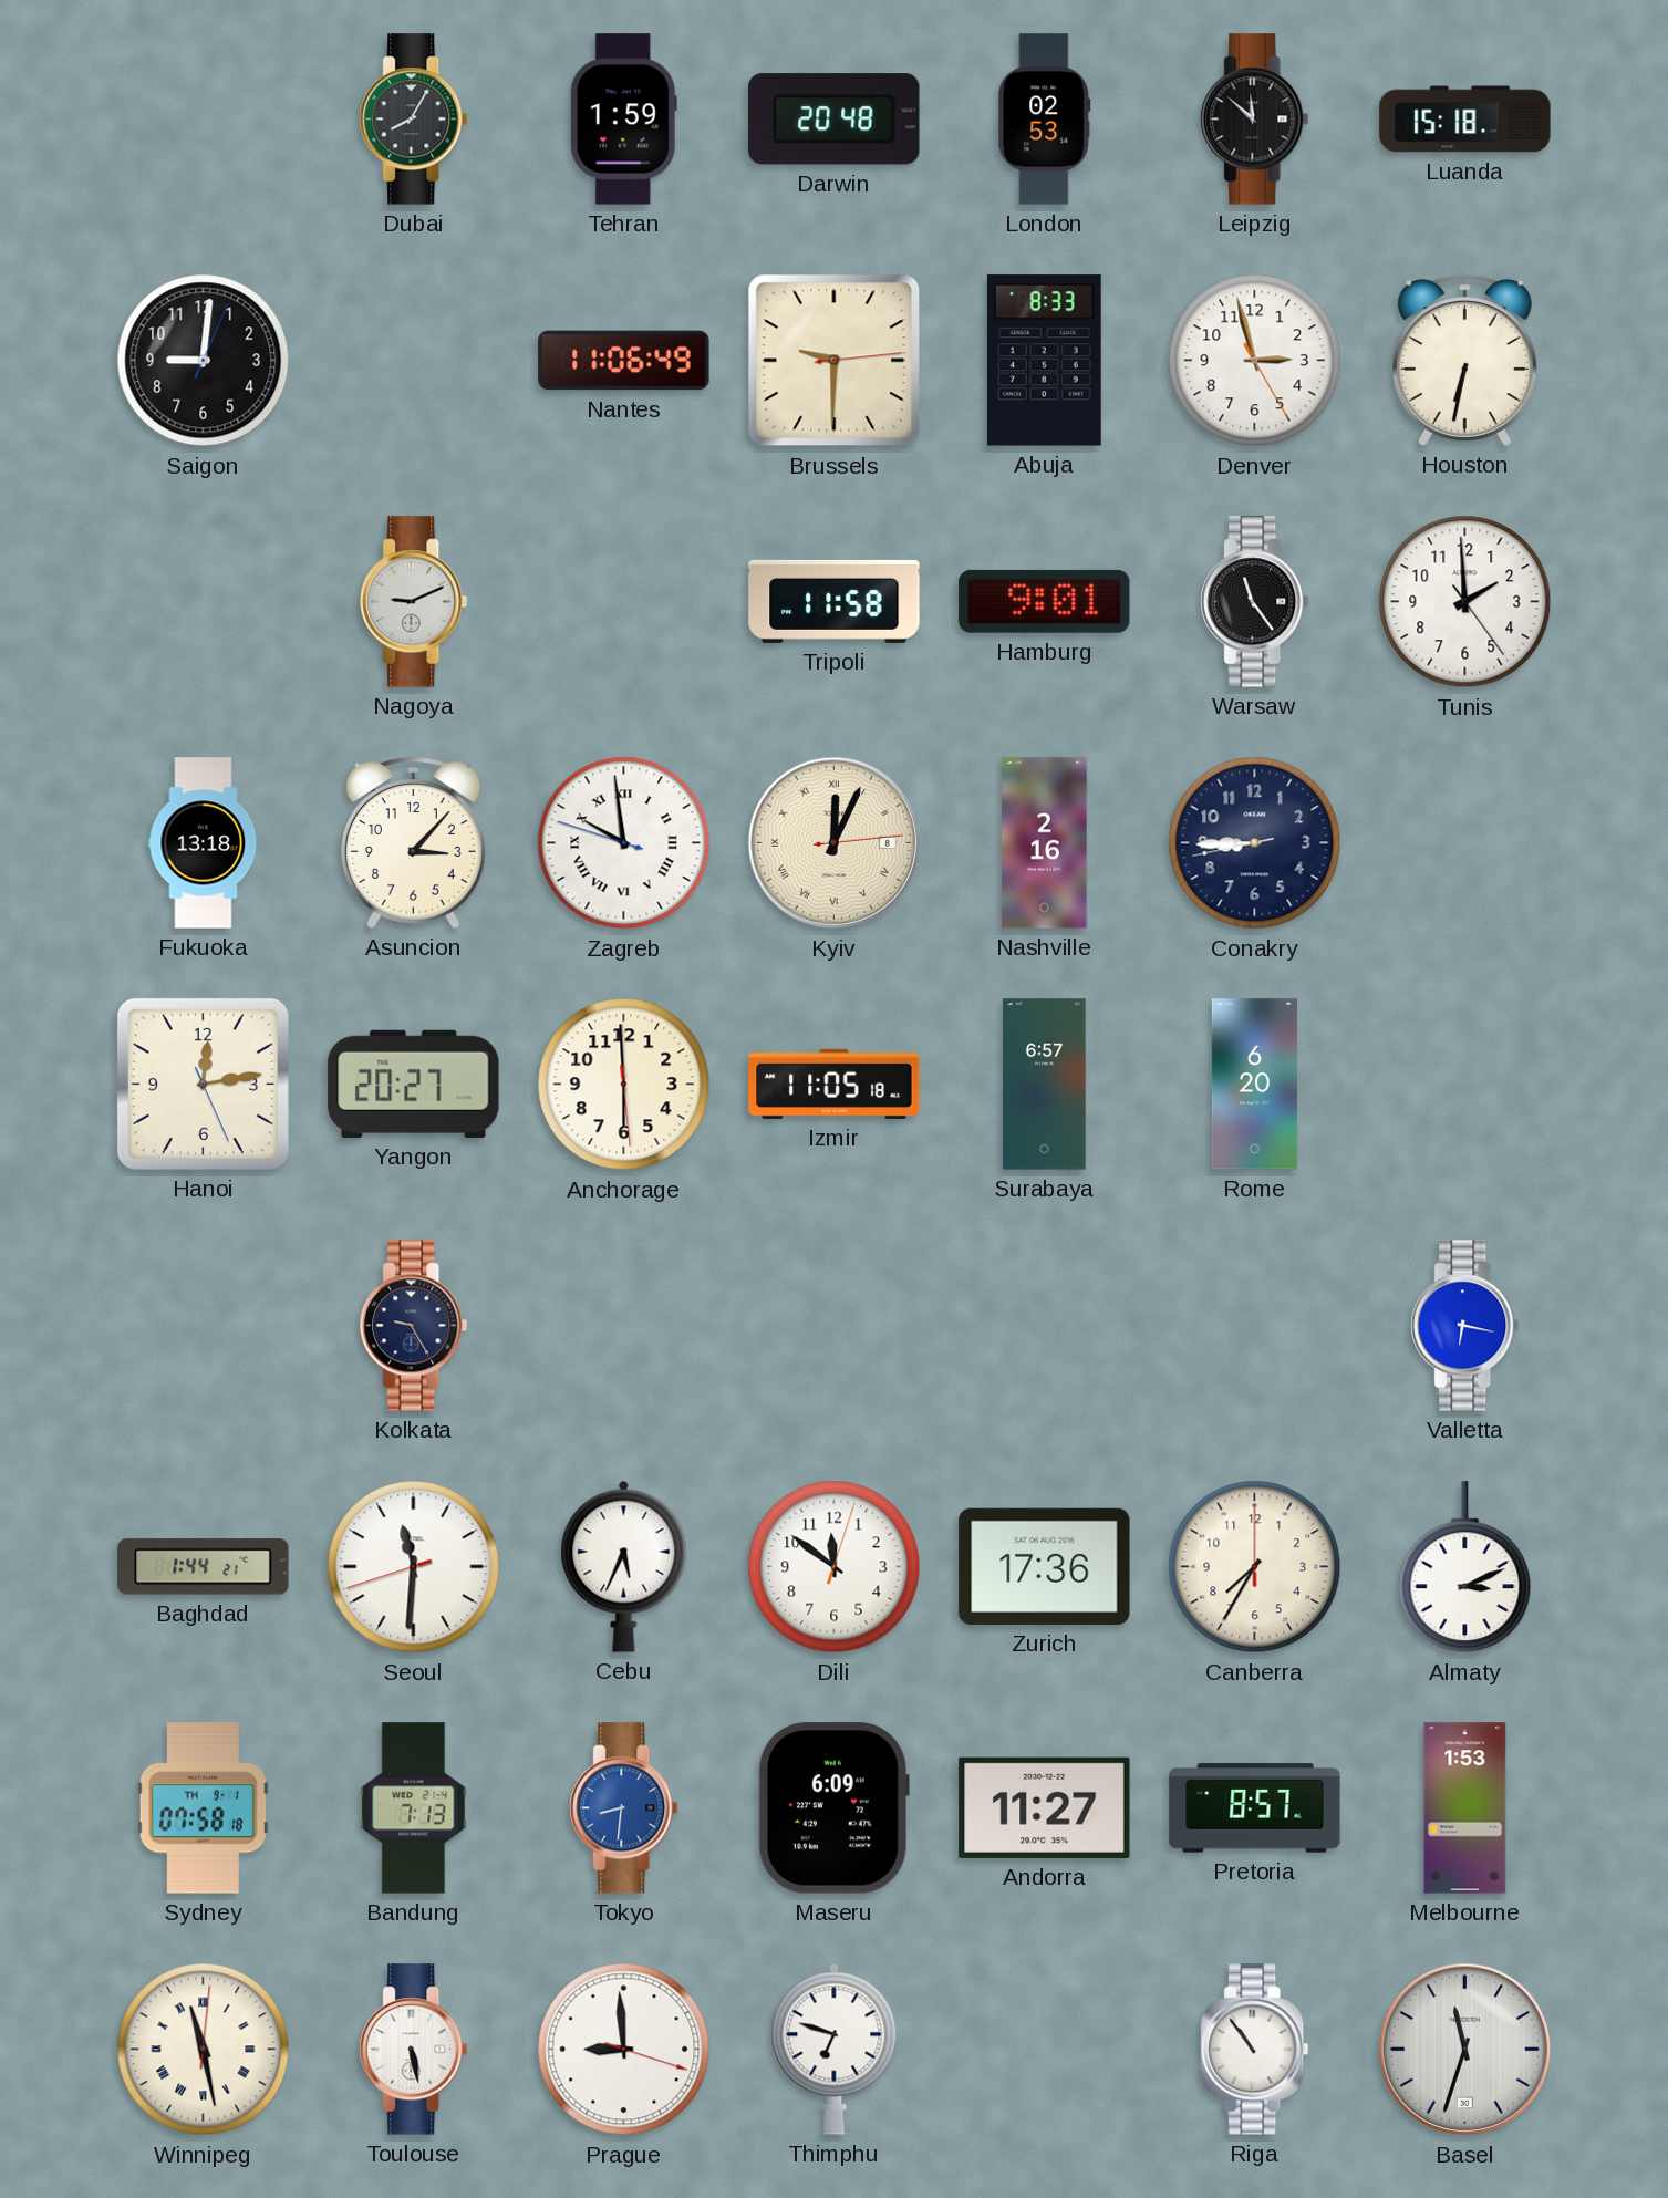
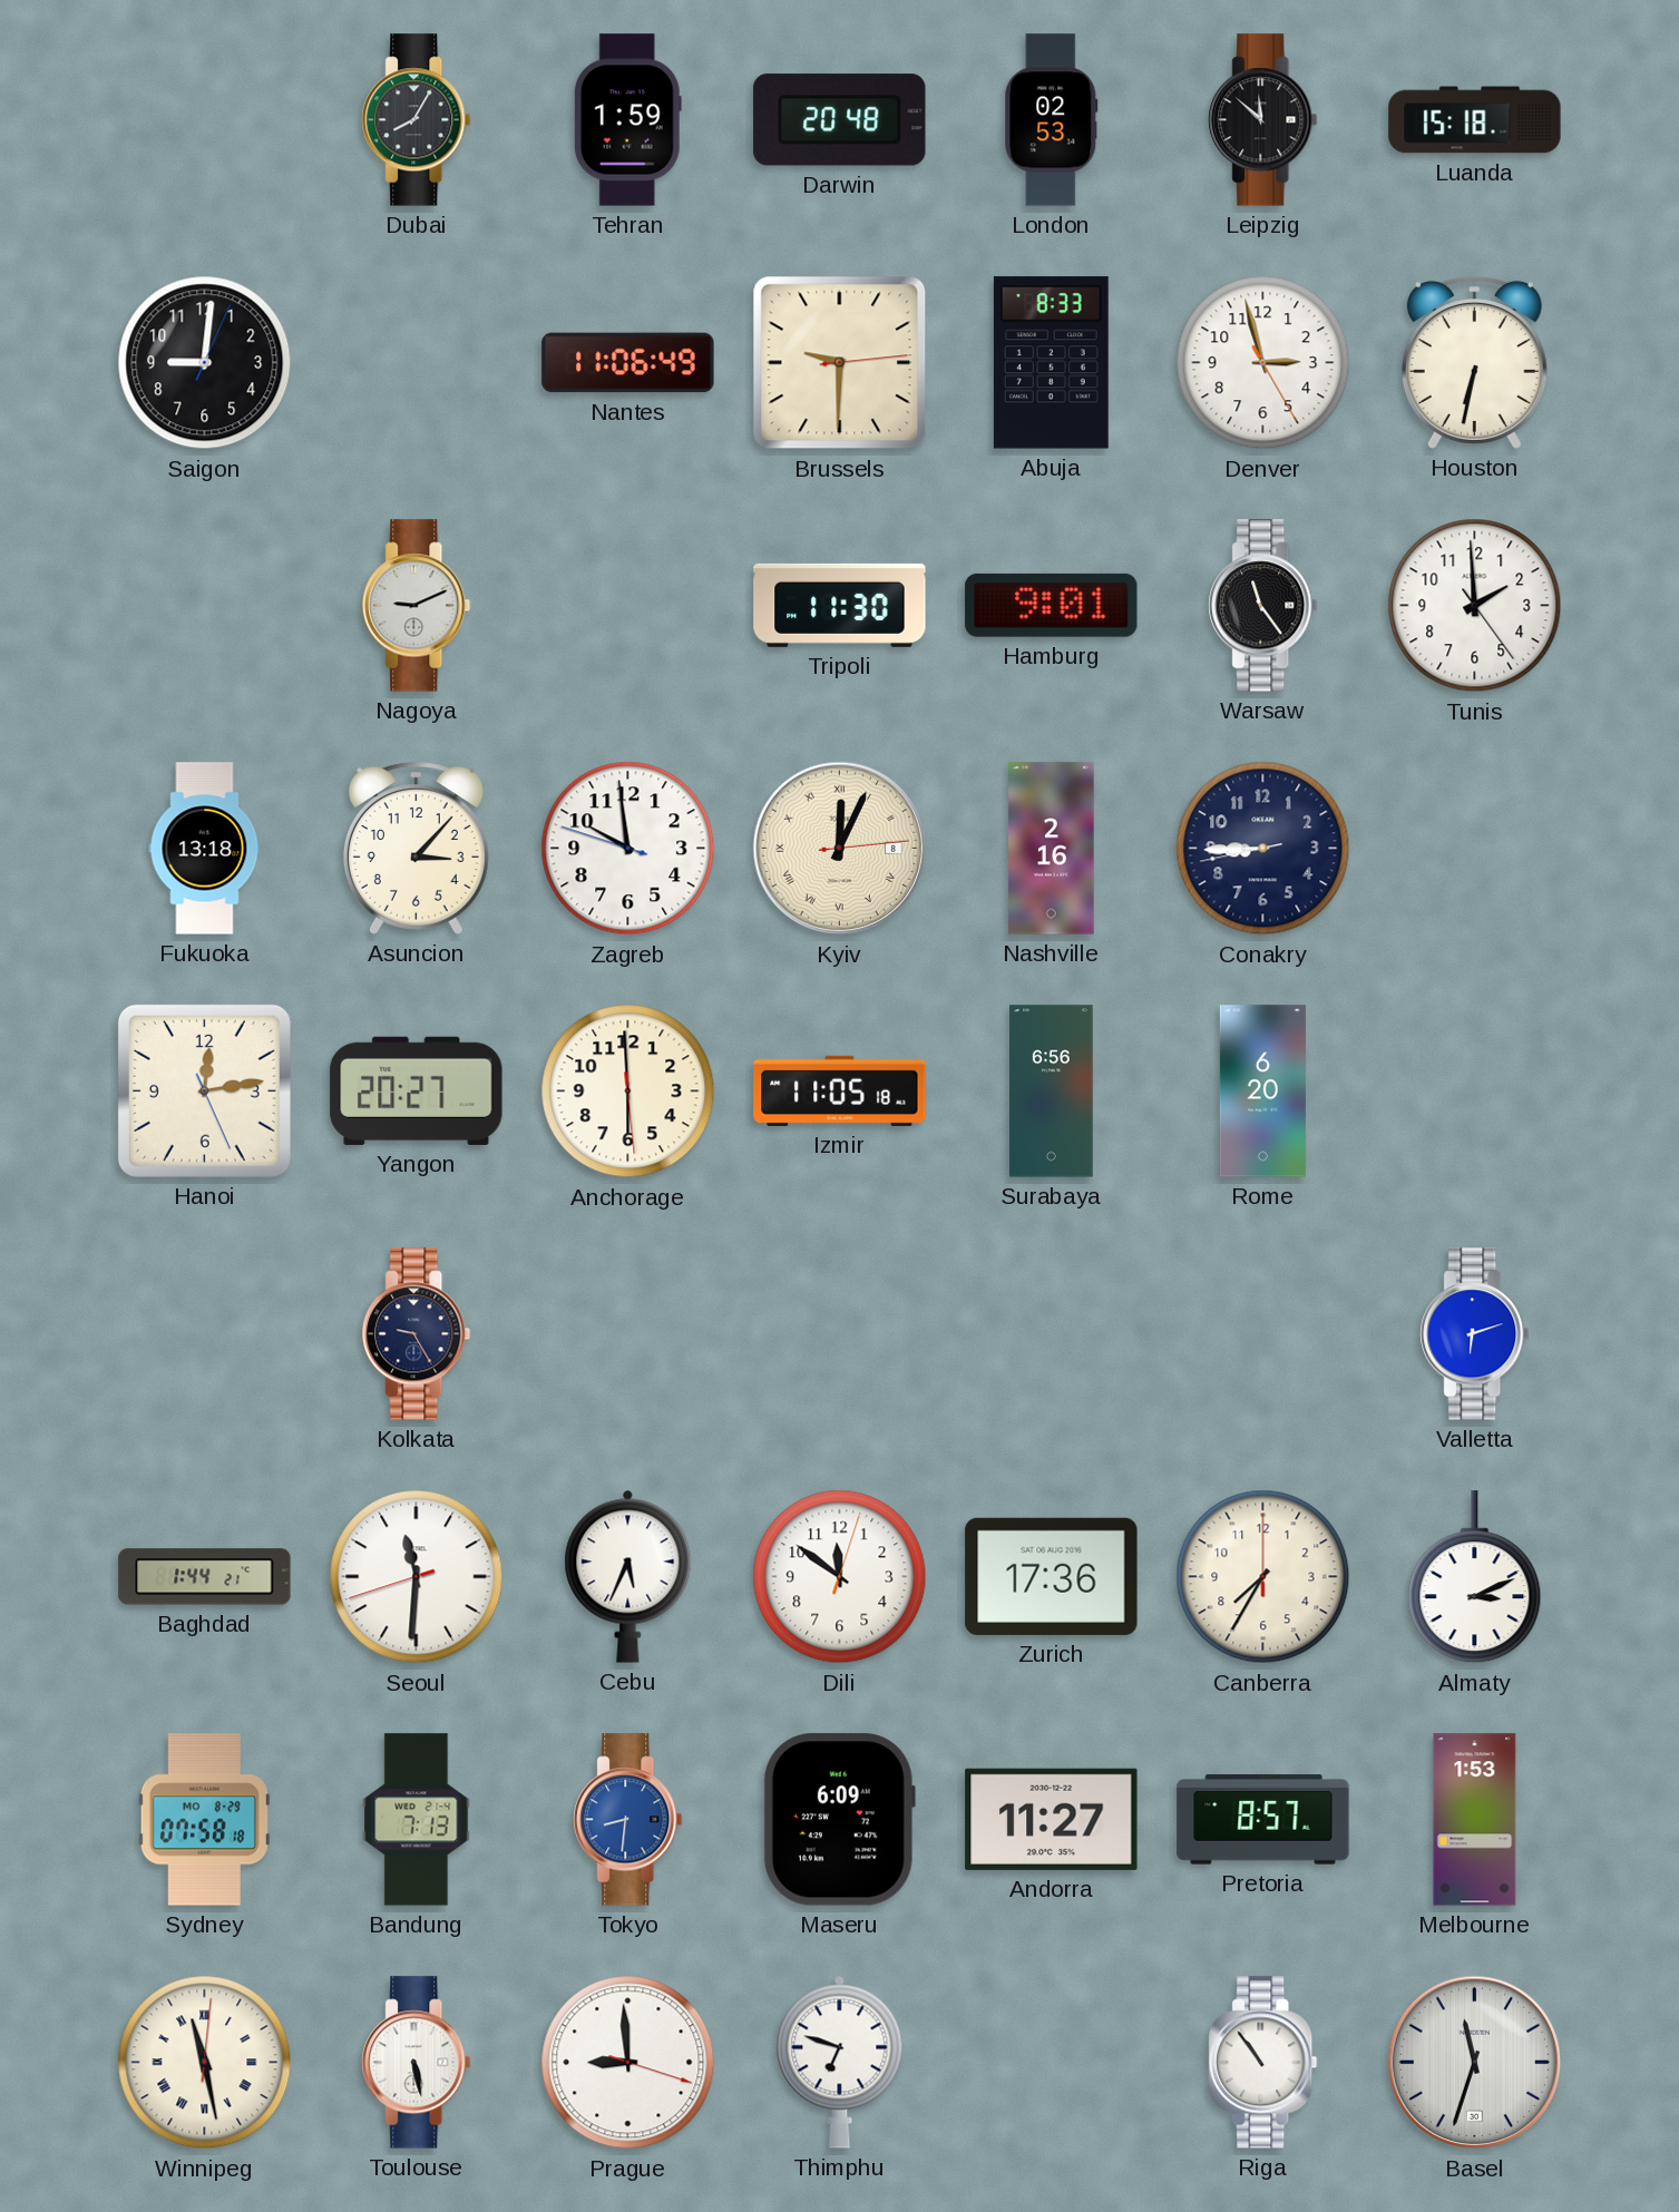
Tripoli: 11:58 -> 11:30
Zagreb numerals: Roman -> Arabic
Surabaya: 6:57 -> 6:56
Valletta: 6:17 -> 6:12
Sydney date: TH 9-1 -> MO 8-29
